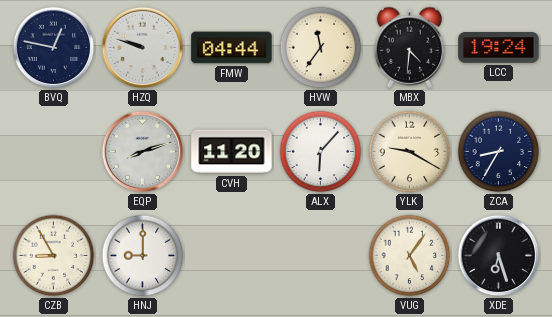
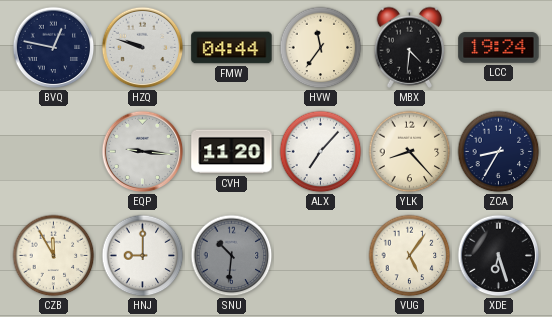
EQP: 8:12 -> 9:16
ALX: 6:07 -> 7:07
YLK: 9:20 -> 8:23
CZB: 8:55 -> 11:55
SNU: none -> 10:31
